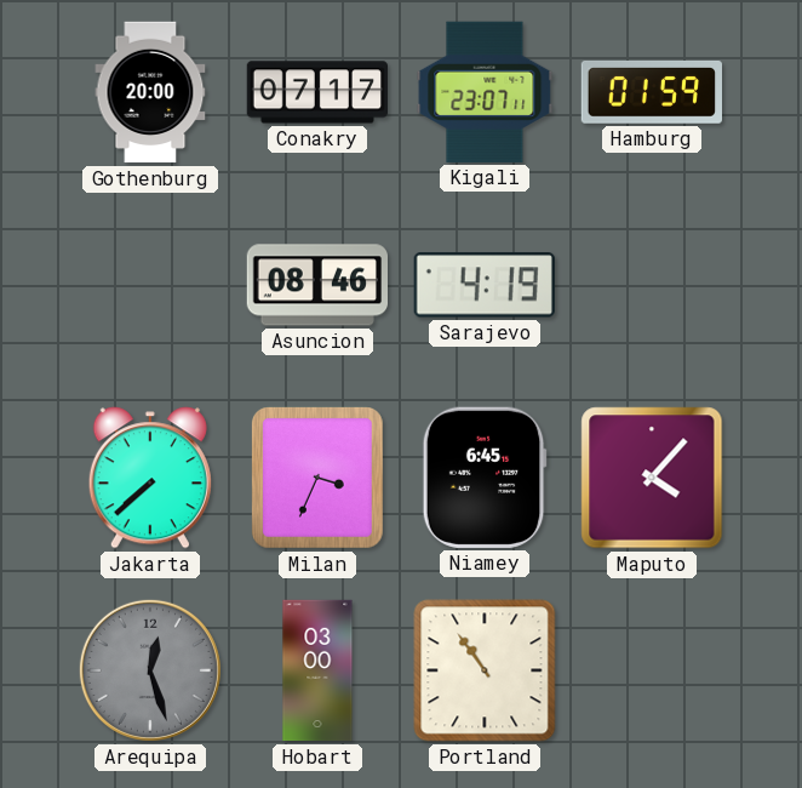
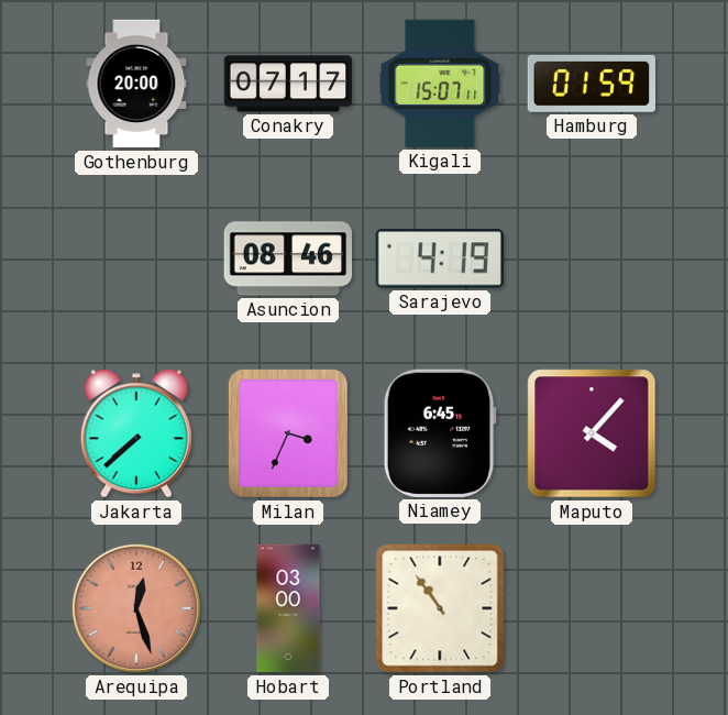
Kigali: 23:07 -> 15:07
Arequipa dial: grey -> salmon
